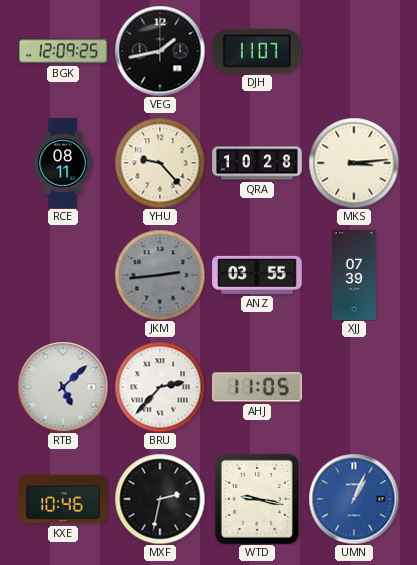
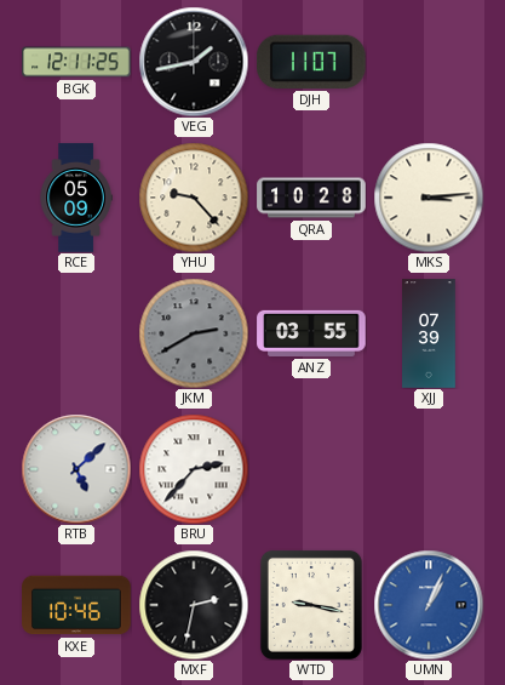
BGK: 12:09 -> 12:11
RCE: 08:11 -> 05:09
JKM: 2:44 -> 2:40
AHJ: 11:05 -> none
